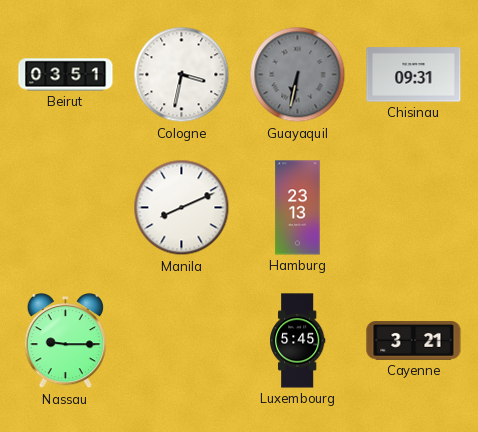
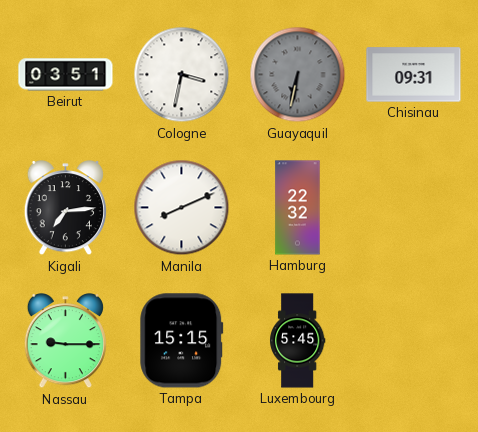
Kigali: none -> 7:14
Hamburg: 23:13 -> 22:32
Tampa: none -> 15:15
Cayenne: 3:21 -> none
